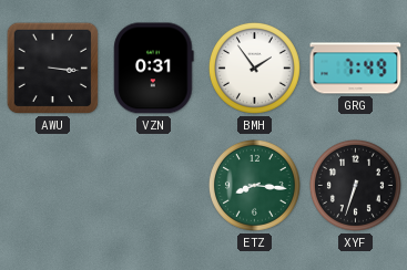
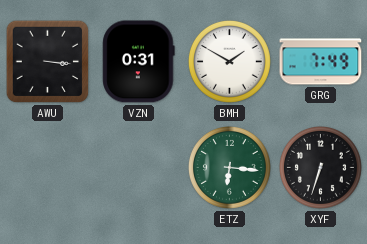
BMH: 1:54 -> 1:50
ETZ: 8:16 -> 6:16
